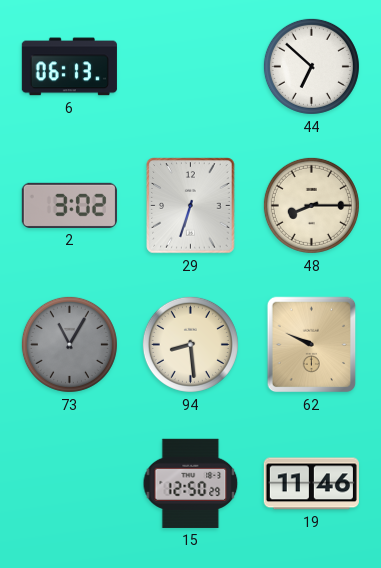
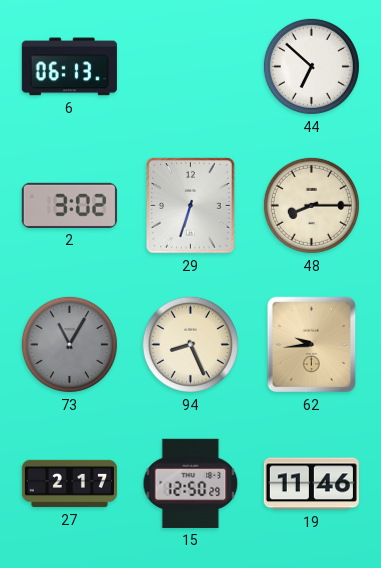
94: 8:29 -> 8:26
62: 9:49 -> 9:44
27: none -> 2:17
